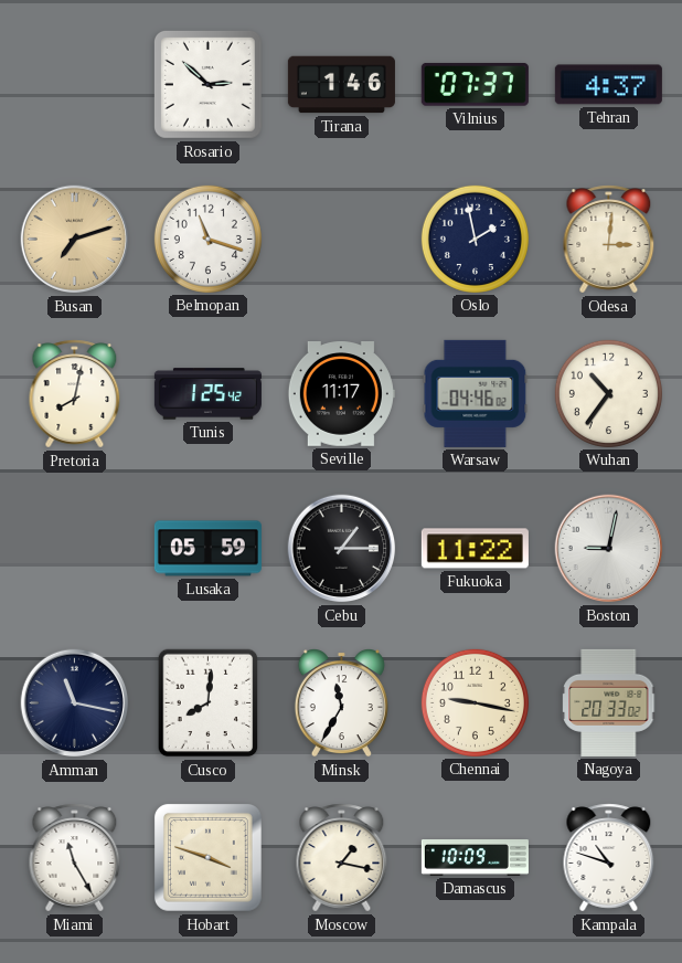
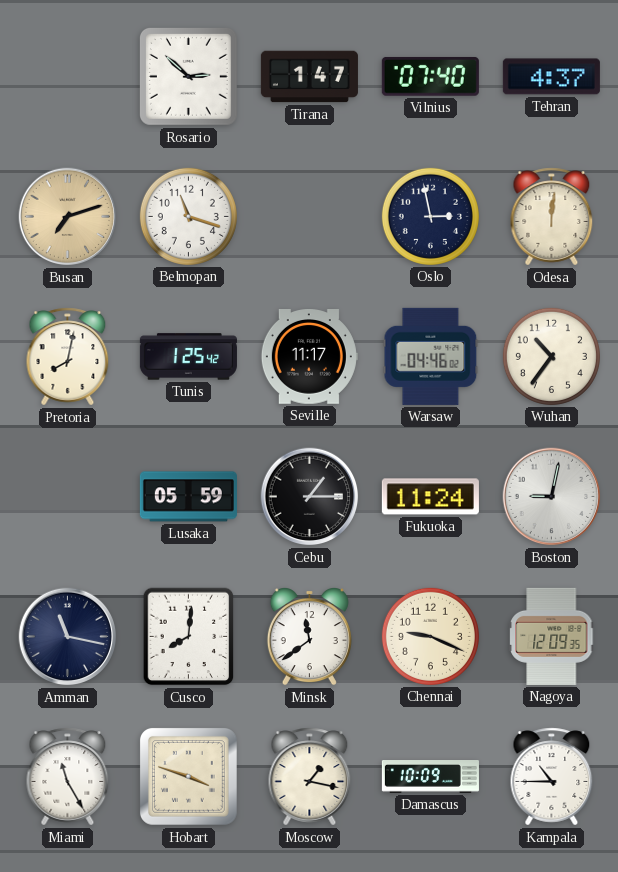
Tirana: 1:46 -> 1:47
Vilnius: 07:37 -> 07:40
Oslo: 1:58 -> 2:58
Odesa: 3:01 -> 12:01
Fukuoka: 11:22 -> 11:24
Minsk: 11:35 -> 11:39
Chennai: 9:17 -> 9:19
Nagoya: 20:33 -> 12:09
Kampala: 10:48 -> 10:45
